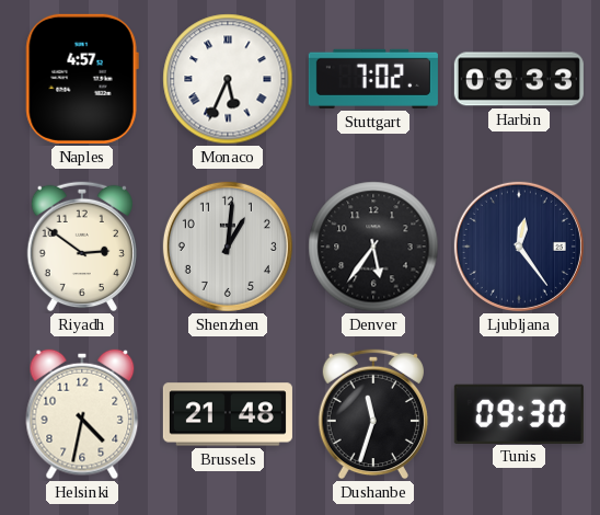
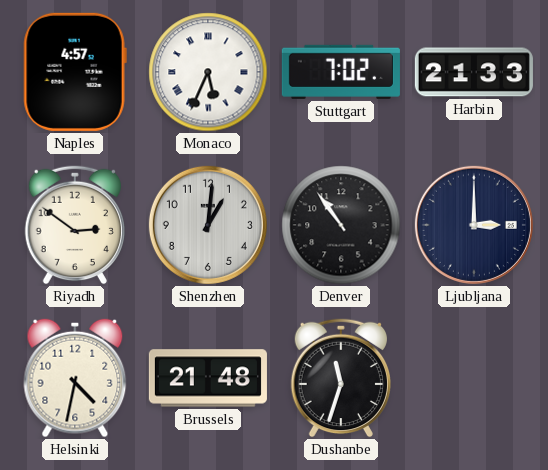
Harbin: 09:33 -> 21:33
Denver: 5:36 -> 10:54
Ljubljana: 12:24 -> 3:00
Tunis: 09:30 -> none
